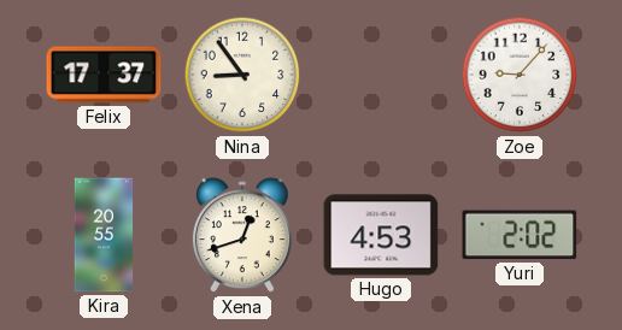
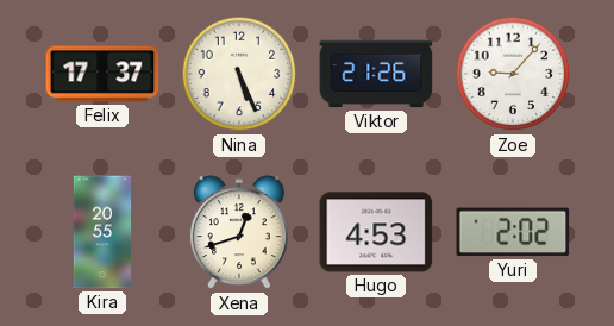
Nina: 8:54 -> 5:26
Viktor: none -> 21:26
